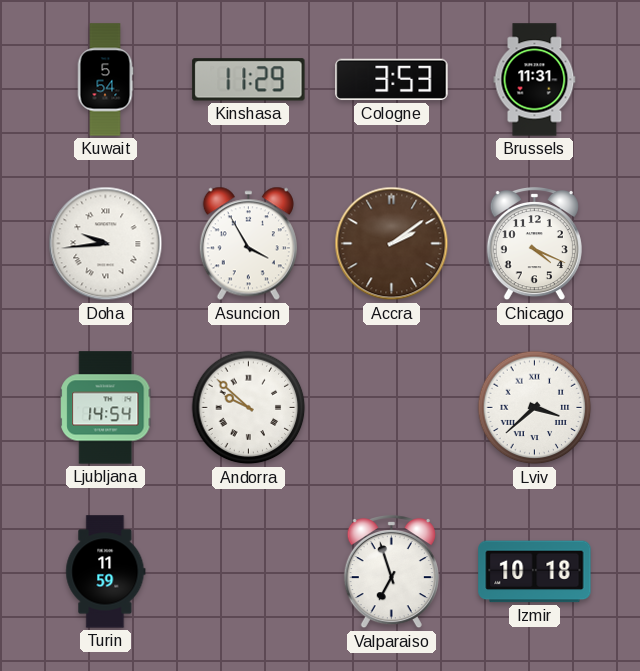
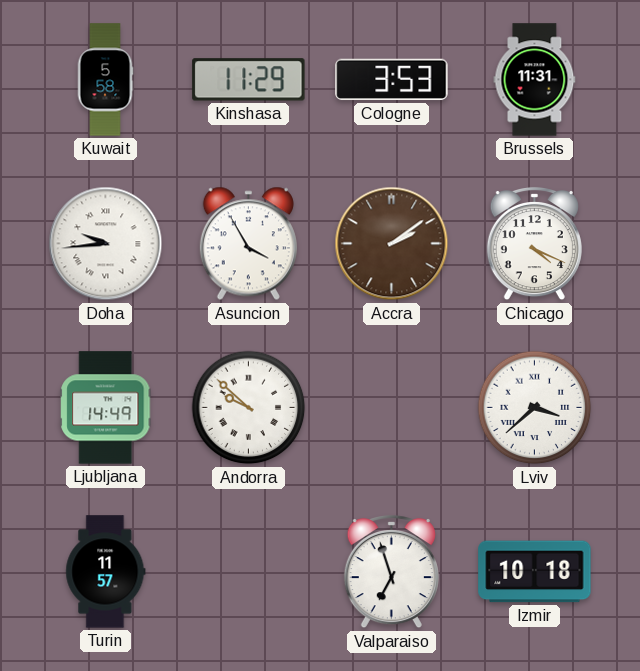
Kuwait: 5:54 -> 5:58
Ljubljana: 14:54 -> 14:49
Turin: 11:59 -> 11:57
